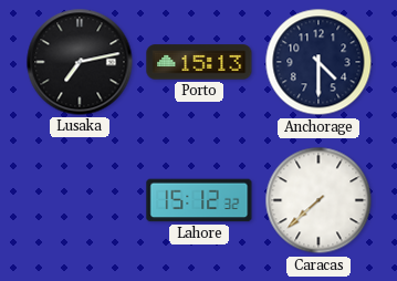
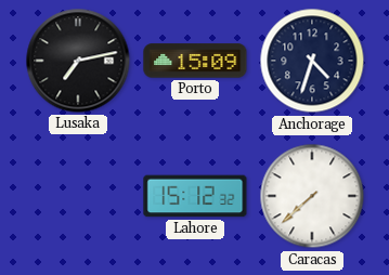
Porto: 15:13 -> 15:09
Anchorage: 4:30 -> 4:33
